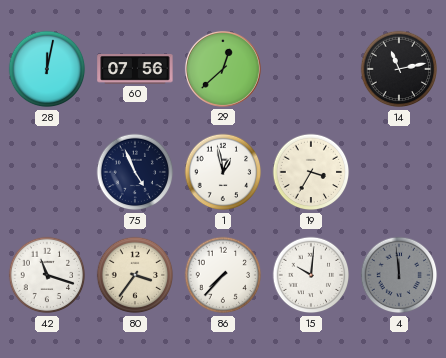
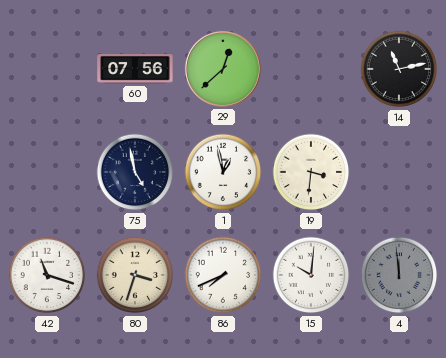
28: 12:02 -> none
75: 4:56 -> 4:58
19: 3:35 -> 3:31
80: 3:36 -> 3:33
86: 7:37 -> 7:41
